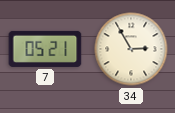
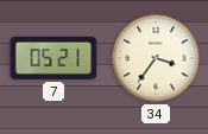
34: 2:55 -> 3:36
